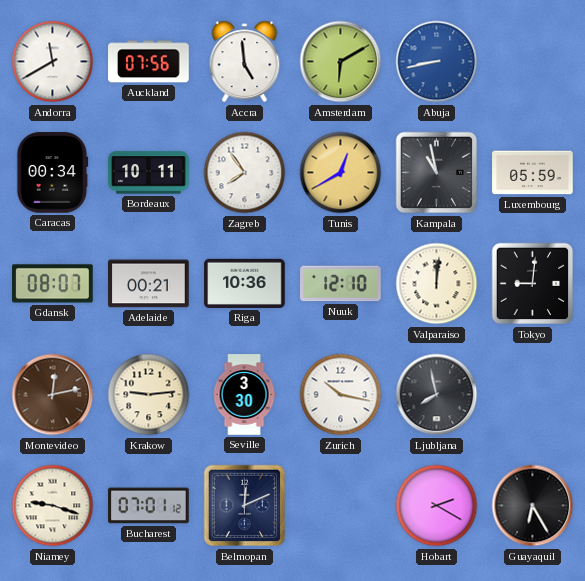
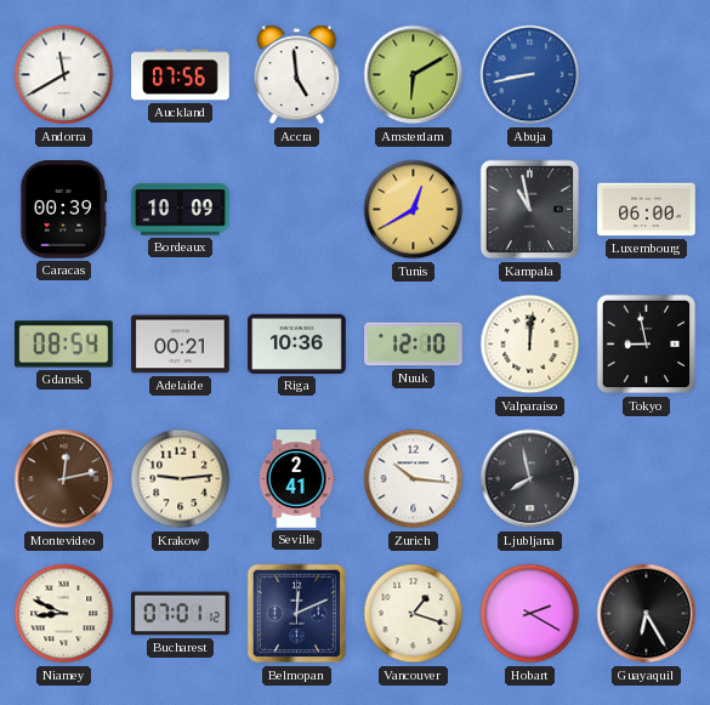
Caracas: 00:34 -> 00:39
Bordeaux: 10:11 -> 10:09
Zagreb: 7:54 -> none
Luxembourg: 05:59 -> 06:00
Gdansk: 08:07 -> 08:54
Tokyo: 9:01 -> 8:58
Seville: 3:30 -> 2:41
Zurich: 10:17 -> 10:16
Niamey: 9:18 -> 8:49
Vancouver: none -> 1:18
